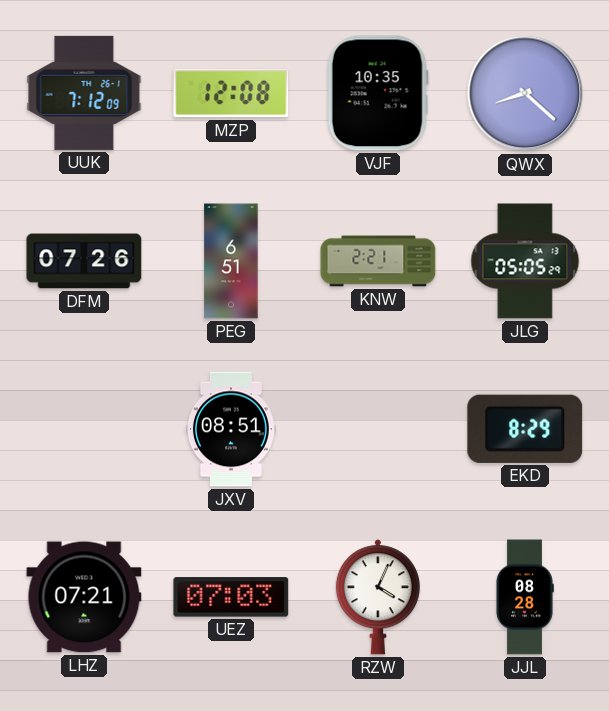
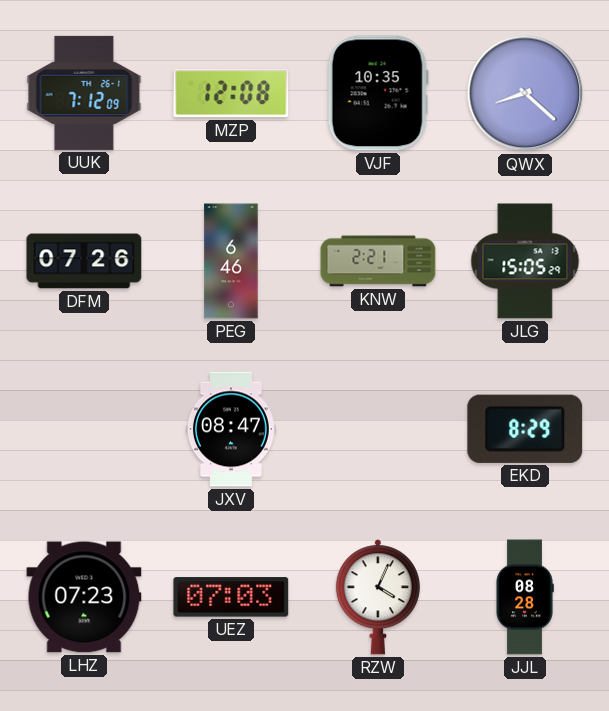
PEG: 6:51 -> 6:46
JLG: 05:05 -> 15:05
JXV: 08:51 -> 08:47
LHZ: 07:21 -> 07:23
